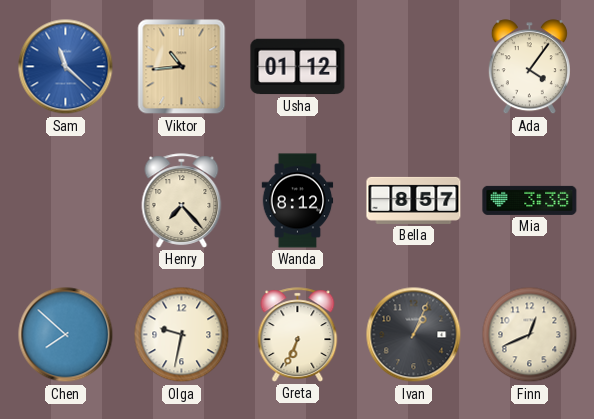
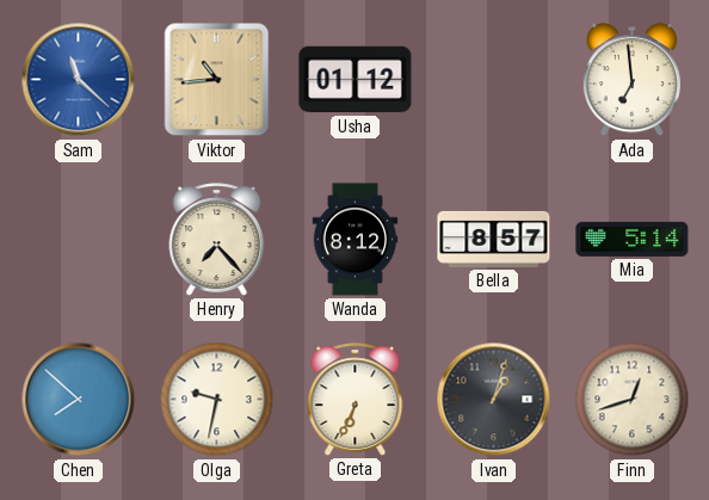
Ada: 4:06 -> 6:59
Mia: 3:38 -> 5:14
Ivan: 1:04 -> 1:03
Finn: 12:41 -> 12:42
